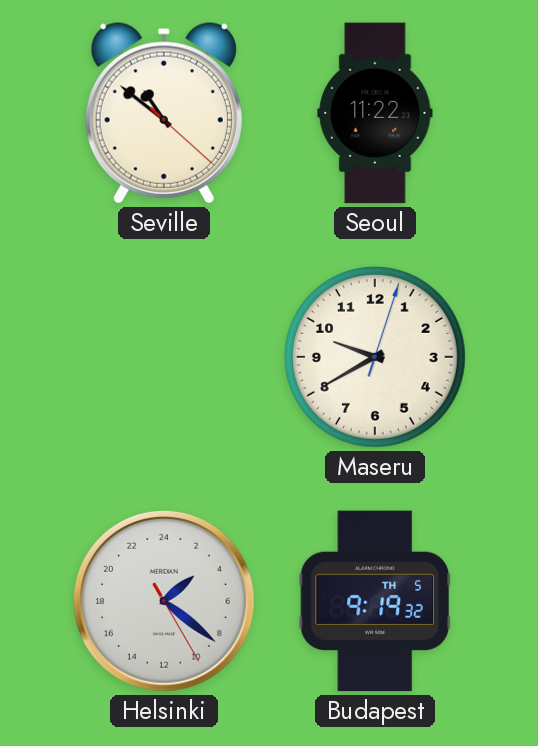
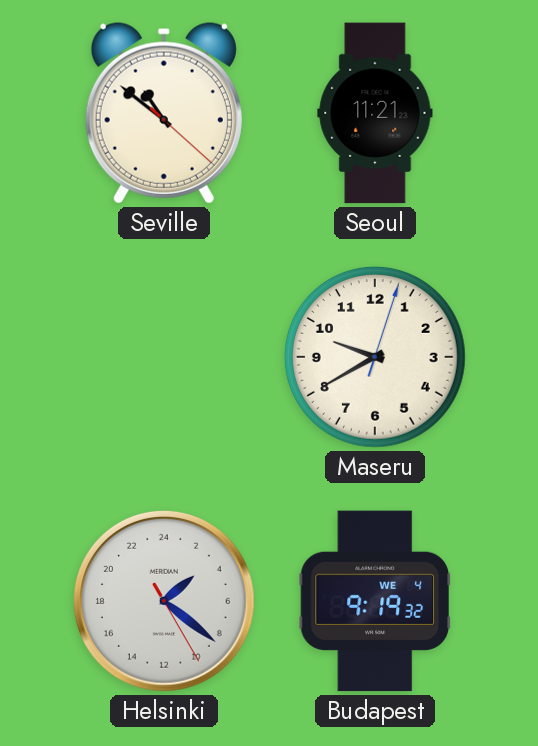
Seoul: 11:22 -> 11:21
Budapest date: TH 5 -> WE 4
